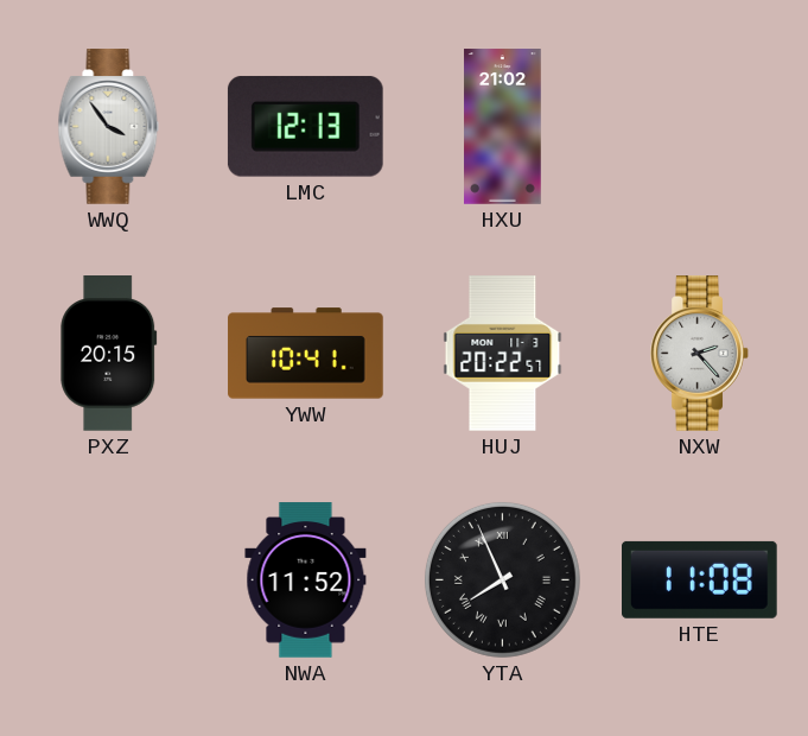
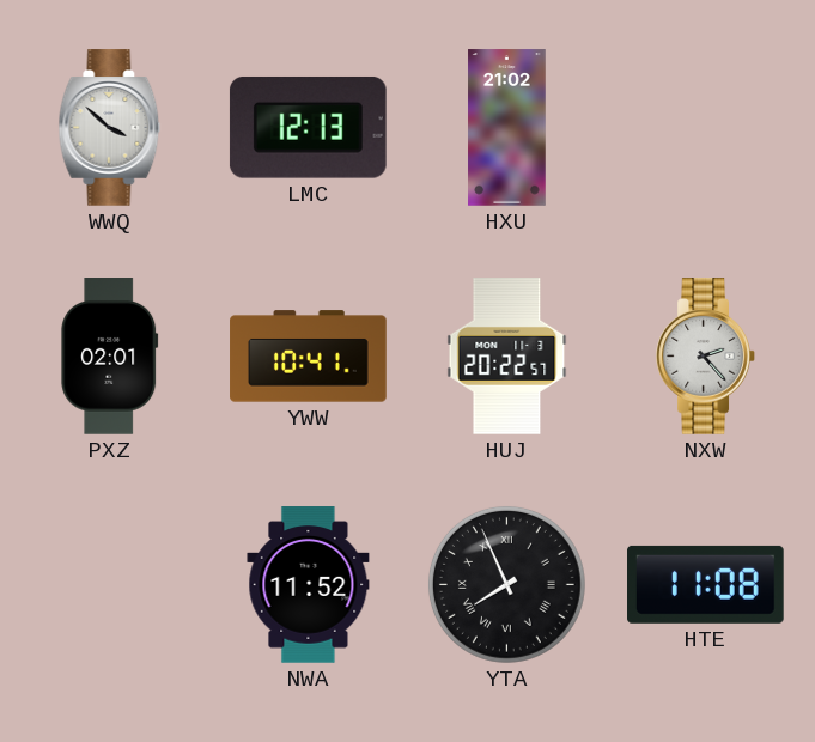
WWQ: 3:54 -> 3:52
PXZ: 20:15 -> 02:01
